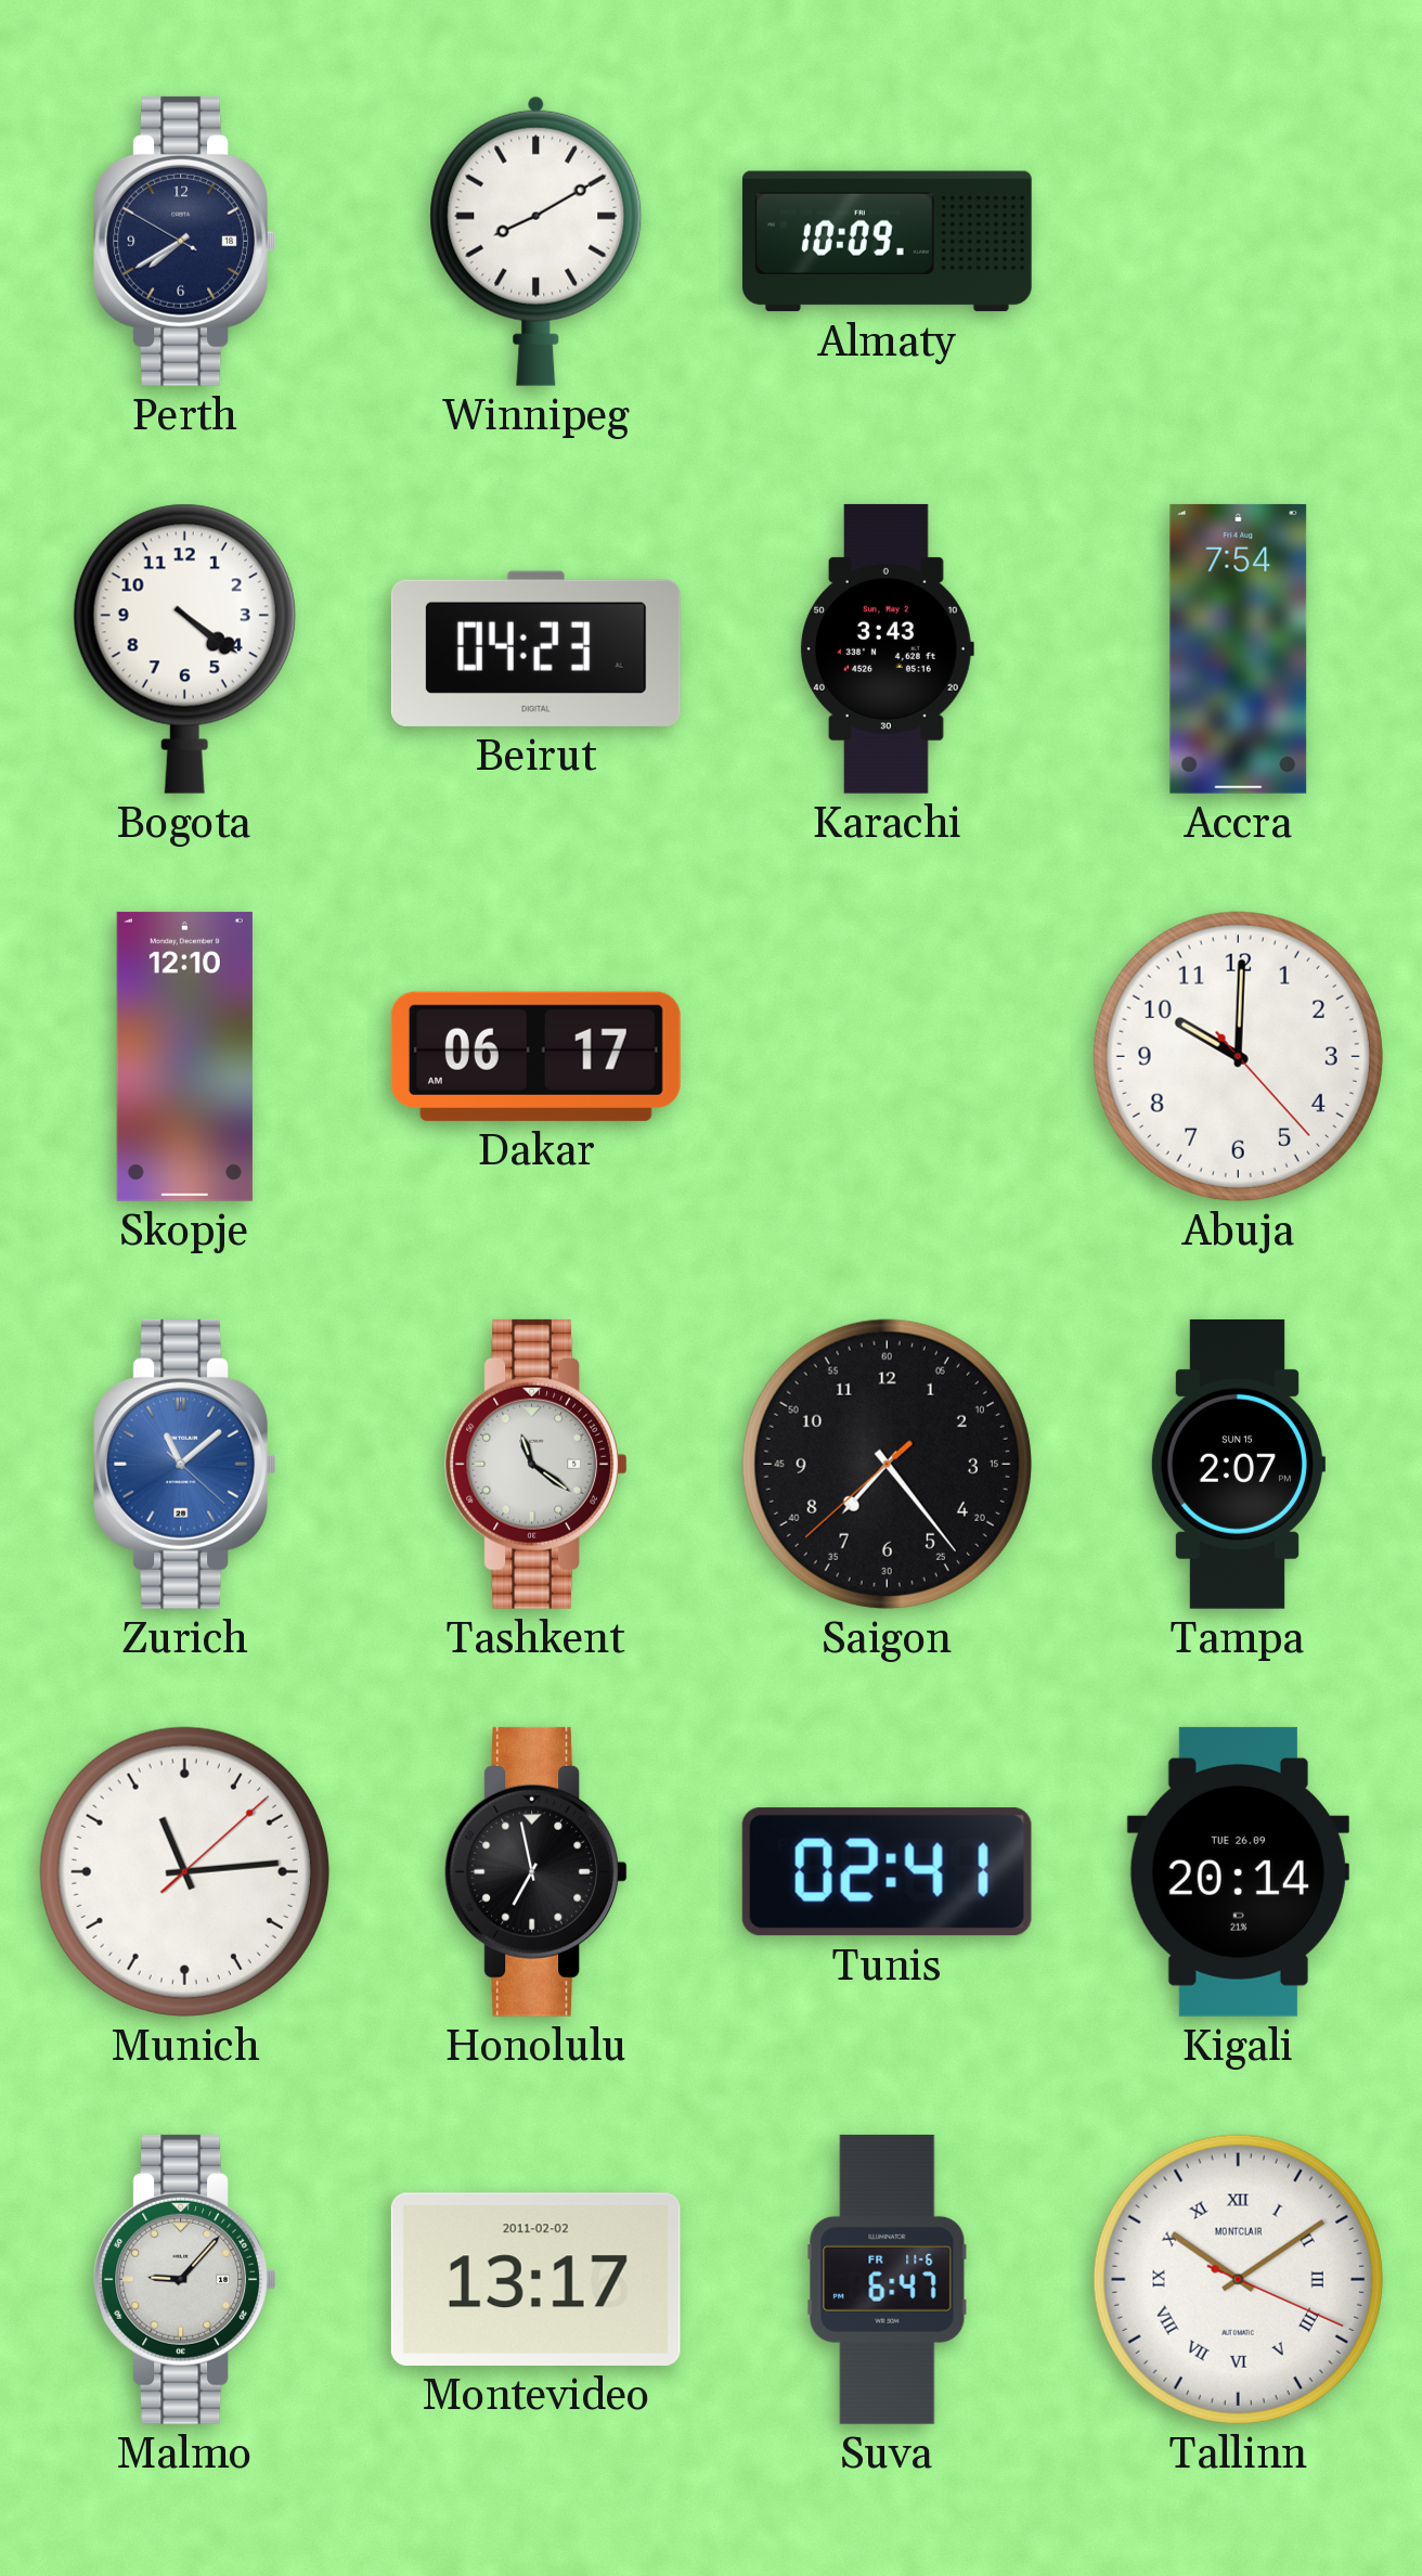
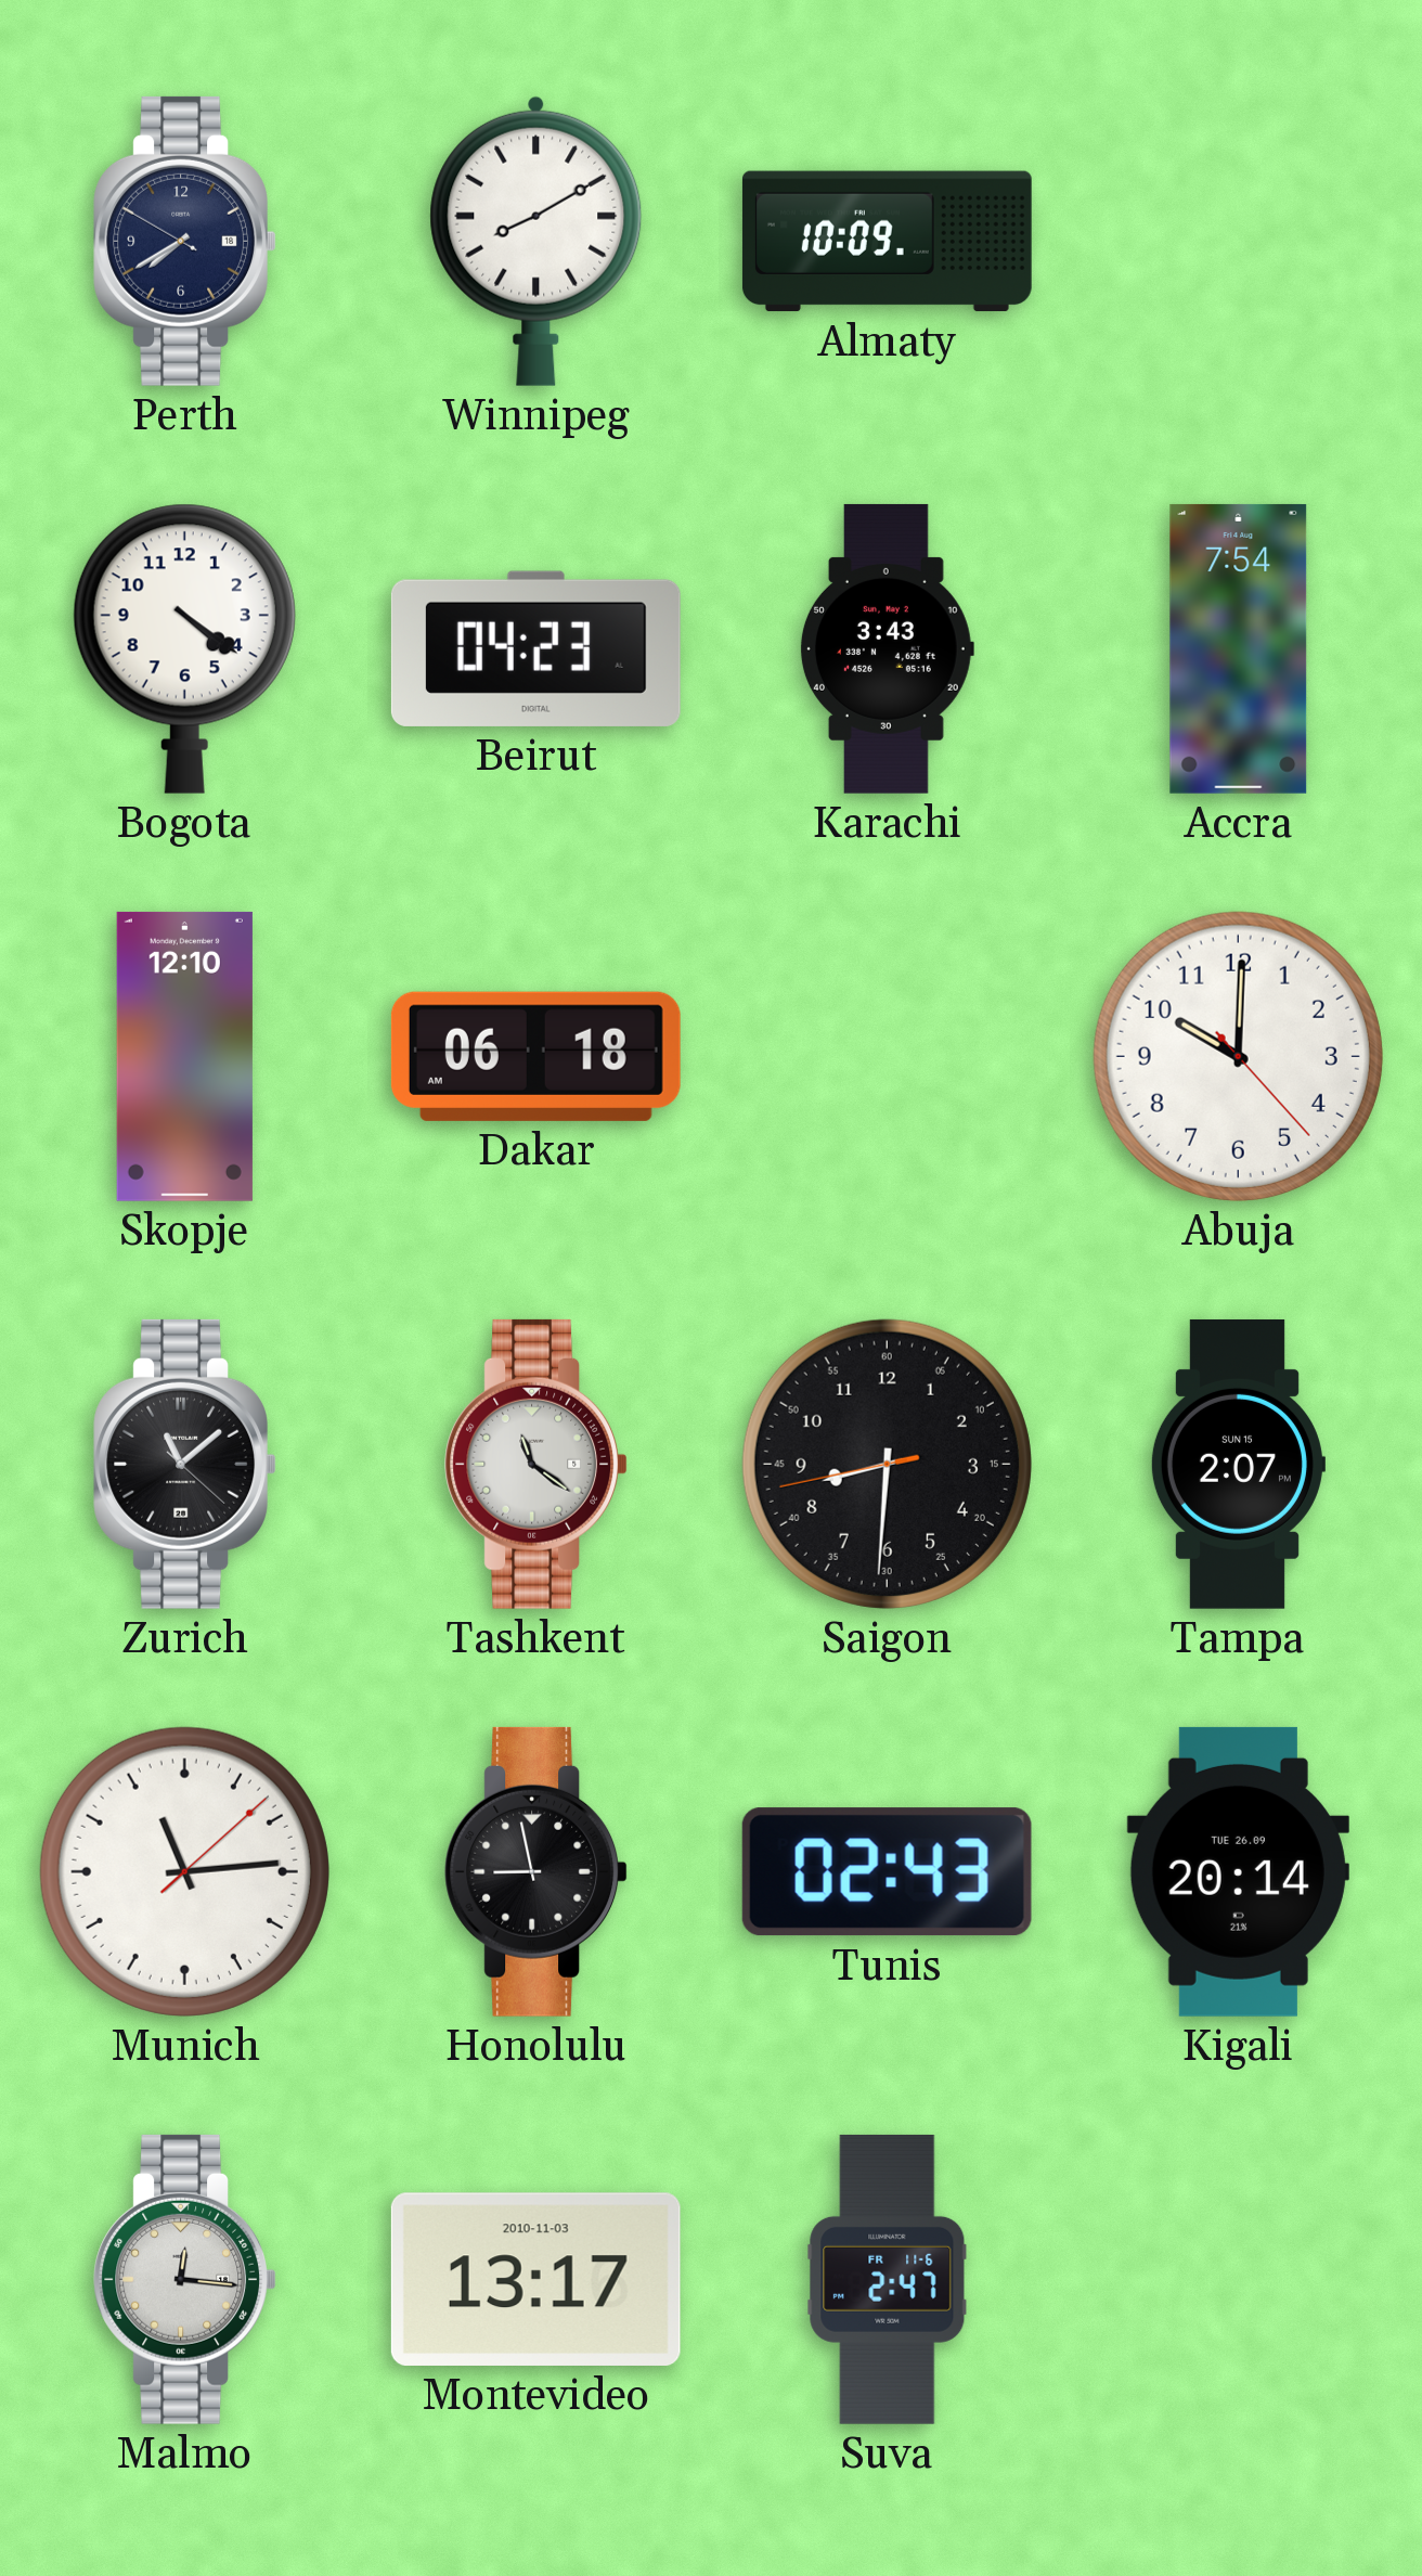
Dakar: 06:17 -> 06:18
Zurich dial: blue -> black
Saigon: 7:23 -> 8:30
Honolulu: 6:58 -> 8:58
Tunis: 02:41 -> 02:43
Malmo: 9:07 -> 12:16
Montevideo date: 2011-02-02 -> 2010-11-03
Suva: 6:47 -> 2:47
Tallinn: 10:09 -> none
